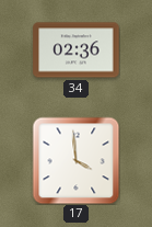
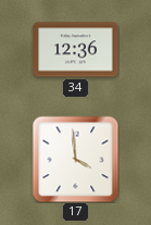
34: 02:36 -> 12:36
